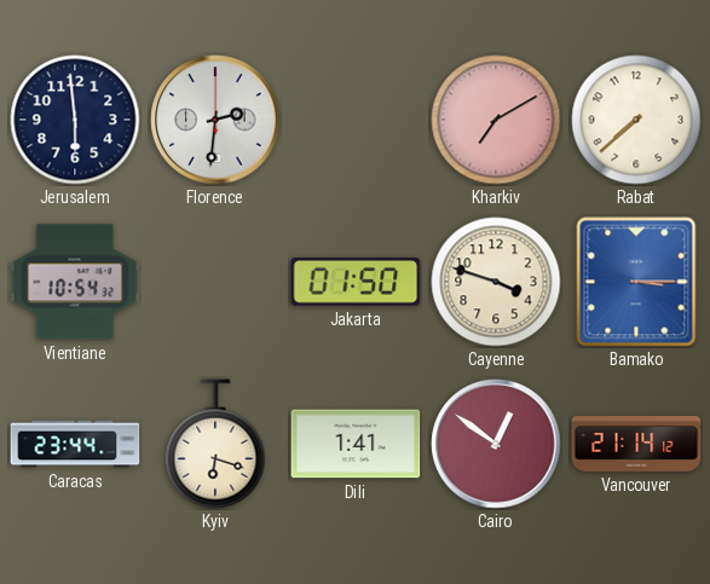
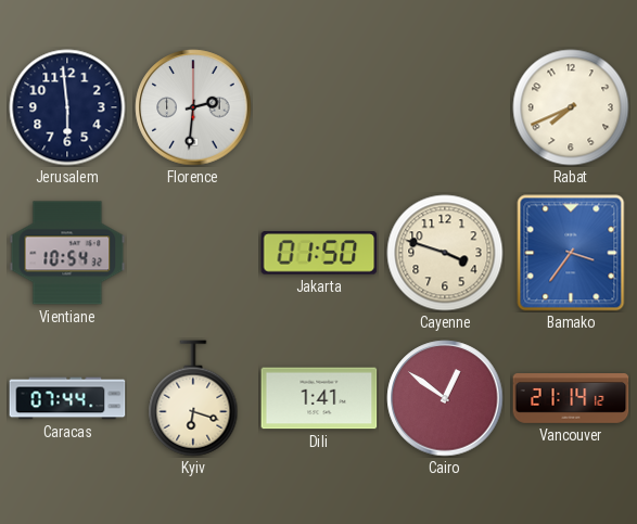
Kharkiv: 7:10 -> none
Rabat: 7:38 -> 7:41
Bamako: 3:15 -> 3:36
Caracas: 23:44 -> 07:44
